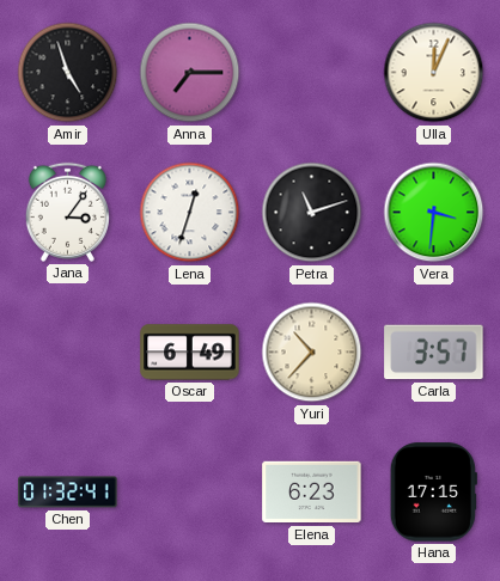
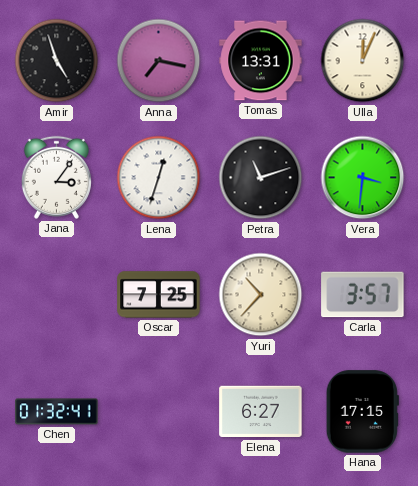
Anna: 7:15 -> 7:17
Tomas: none -> 13:31
Oscar: 6:49 -> 7:25
Elena: 6:23 -> 6:27
